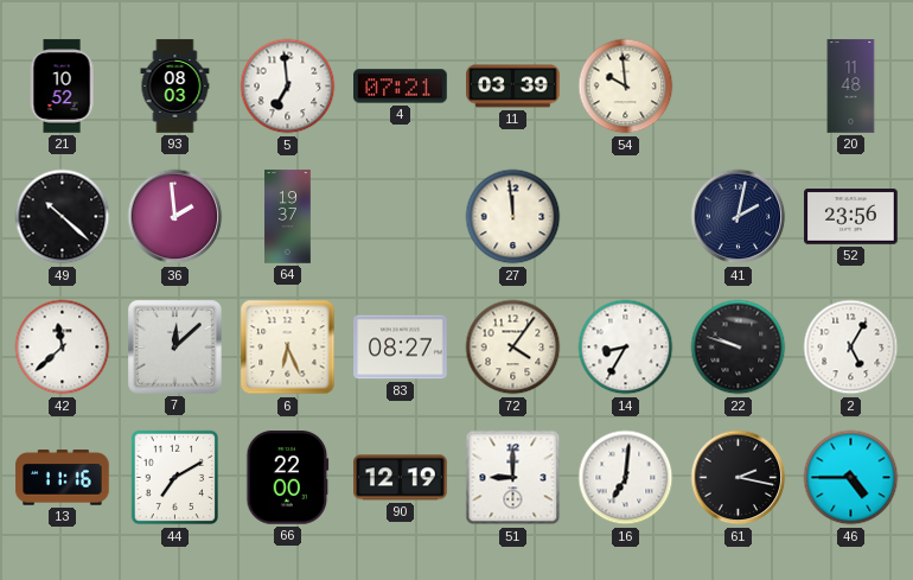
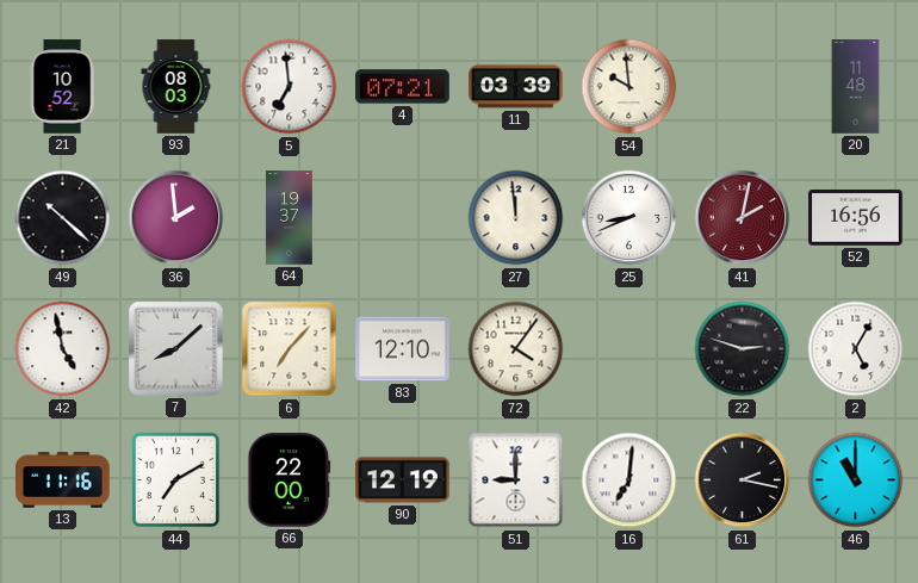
25: none -> 8:41
41 dial: navy -> burgundy
52: 23:56 -> 16:56
42: 11:38 -> 4:58
7: 12:08 -> 8:08
6: 6:26 -> 7:07
83: 08:27 -> 12:10
14: 8:35 -> none
22: 9:48 -> 2:48
46: 4:45 -> 11:00
